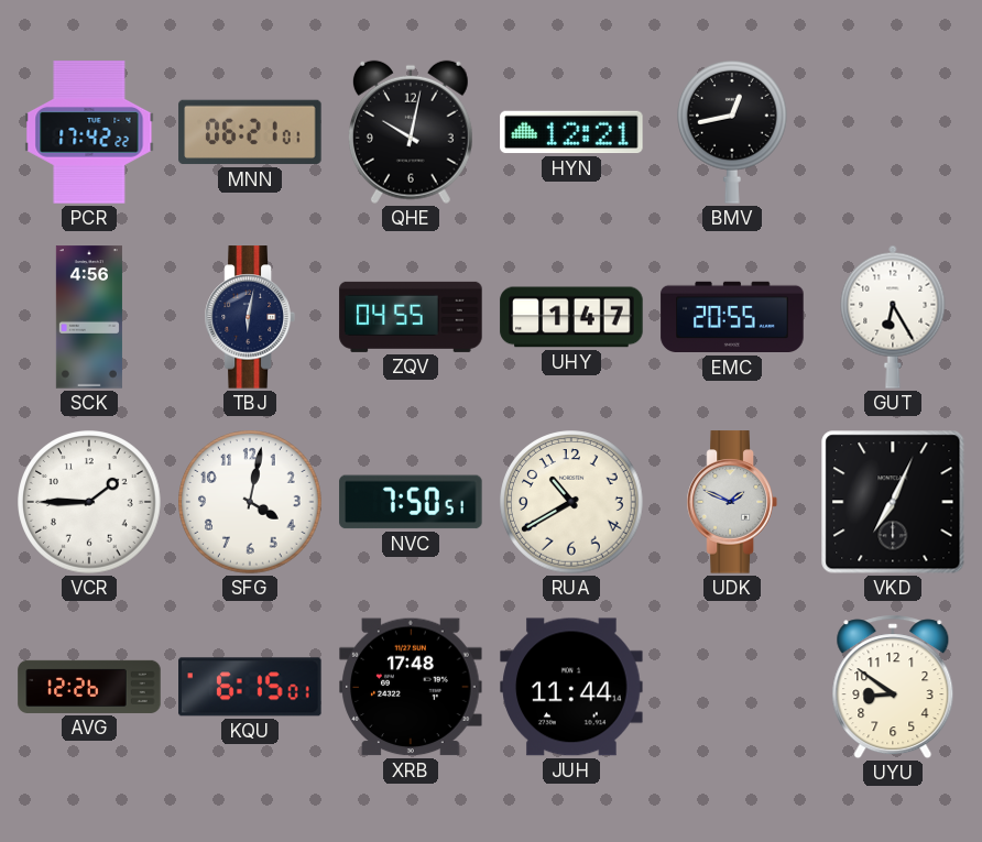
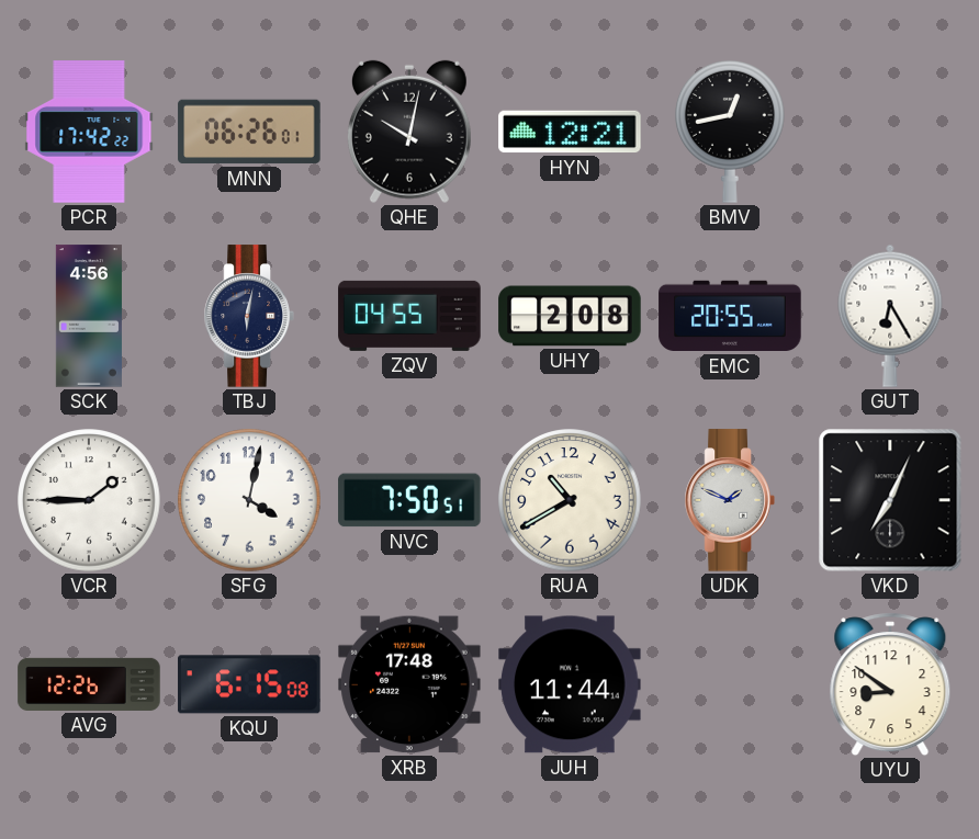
MNN: 06:21 -> 06:26
UHY: 1:47 -> 2:08
KQU: 6:15:01 -> 6:15:08
